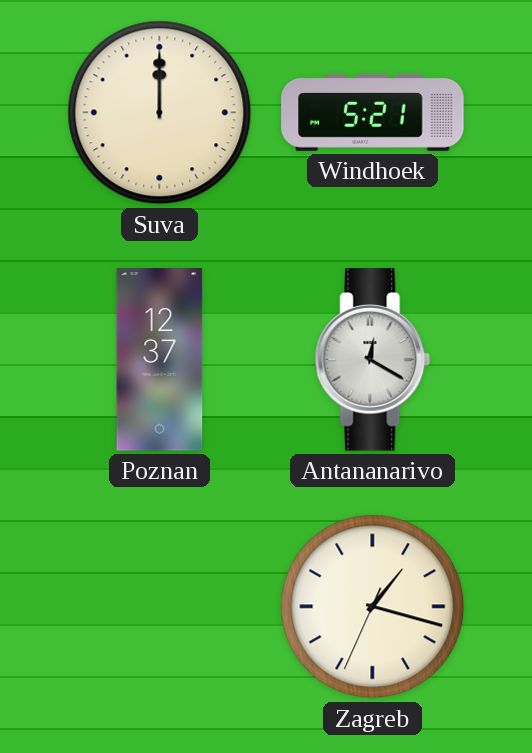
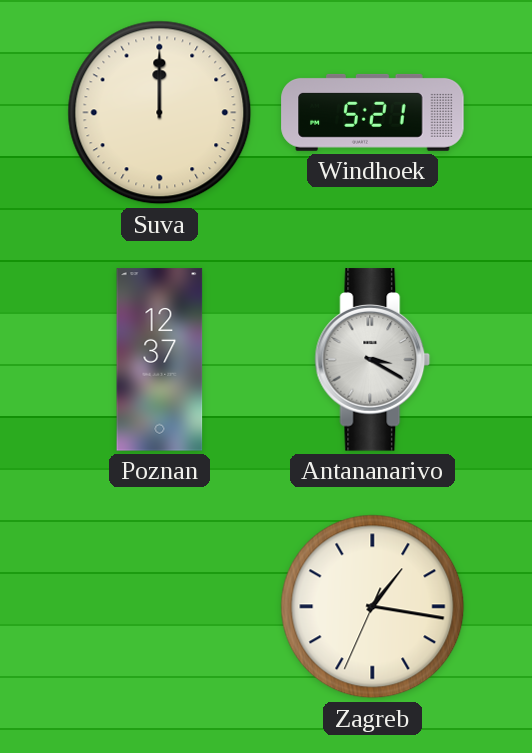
Antananarivo: 12:20 -> 3:20
Zagreb: 1:17 -> 1:16
